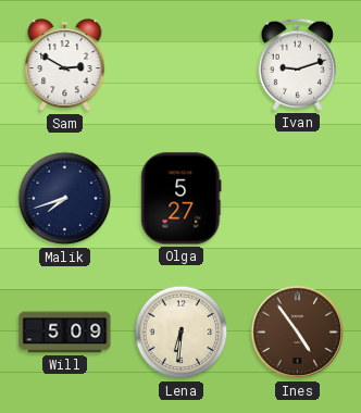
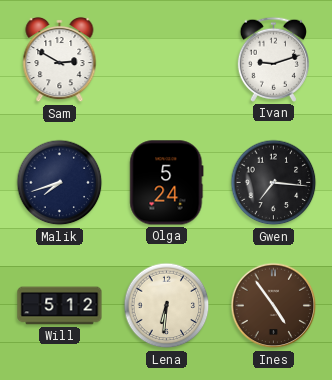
Olga: 5:27 -> 5:24
Gwen: none -> 7:16
Will: 5:09 -> 5:12
